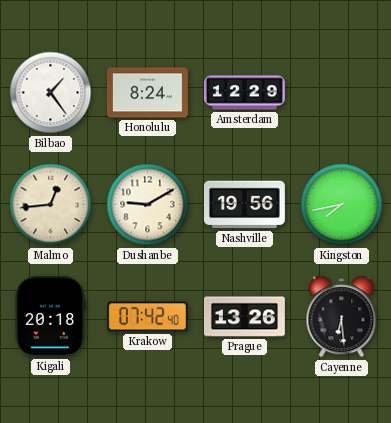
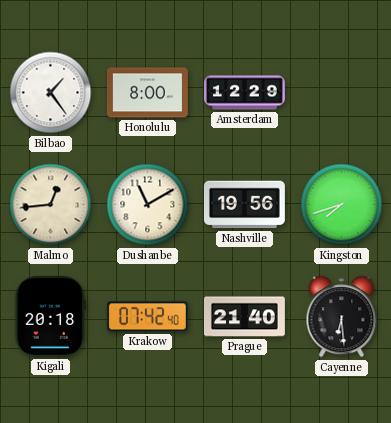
Honolulu: 8:24 -> 8:00
Dushanbe: 9:10 -> 11:10
Kingston: 7:43 -> 7:42
Prague: 13:26 -> 21:40
